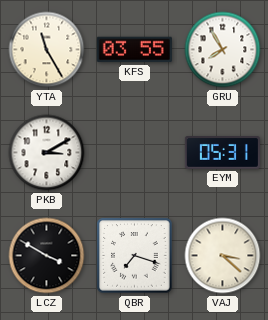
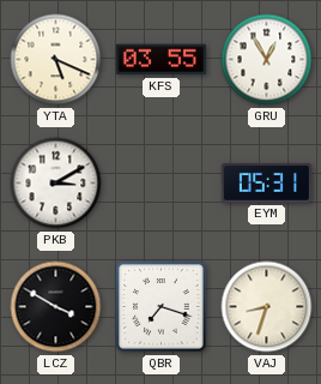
YTA: 11:25 -> 5:19
GRU: 7:55 -> 12:55
VAJ: 3:22 -> 8:33
